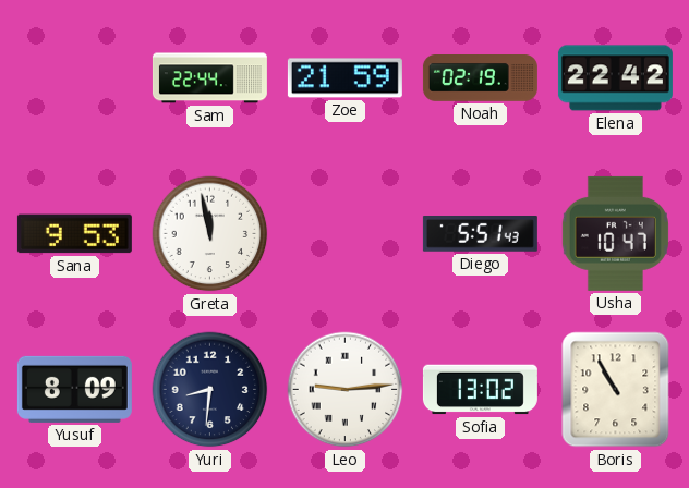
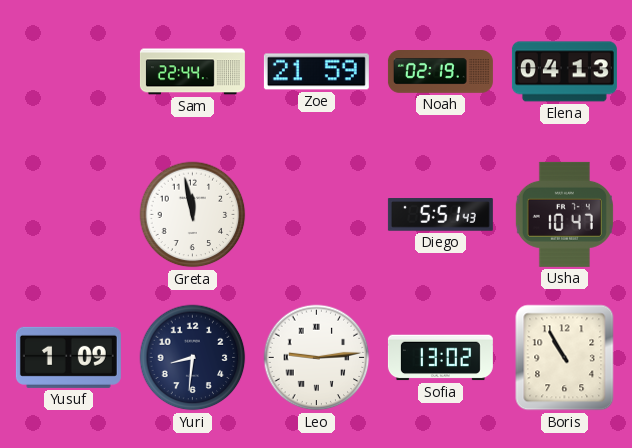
Elena: 22:42 -> 04:13
Sana: 9:53 -> none
Yusuf: 8:09 -> 1:09
